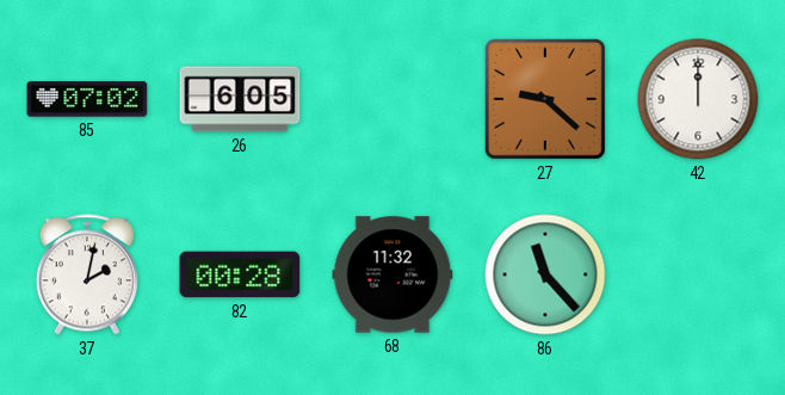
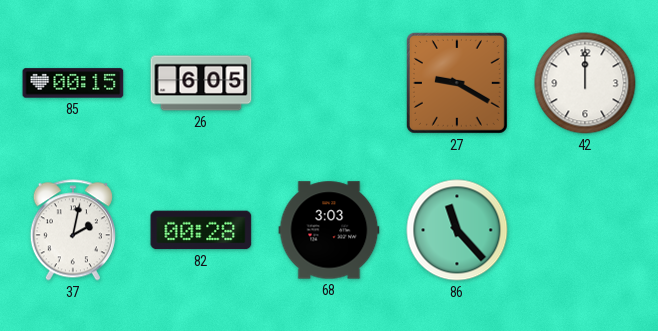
85: 07:02 -> 00:15
27: 9:22 -> 9:20
68: 11:32 -> 3:03
